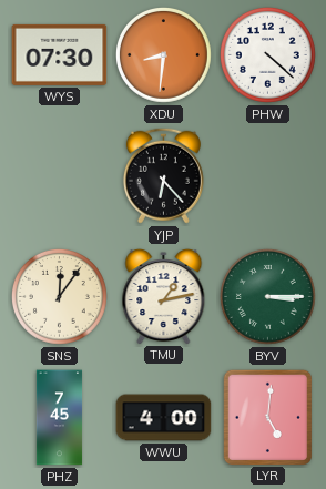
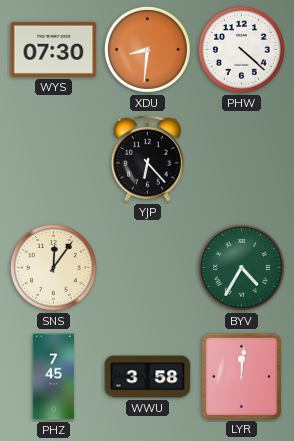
TMU: 1:13 -> none
BYV: 3:15 -> 4:35
WWU: 4:00 -> 3:58
LYR: 5:01 -> 12:01
